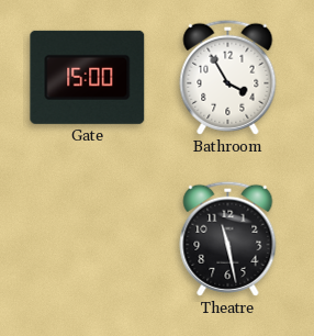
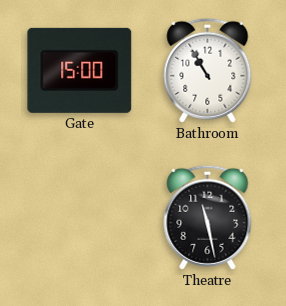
Bathroom: 3:55 -> 10:55
